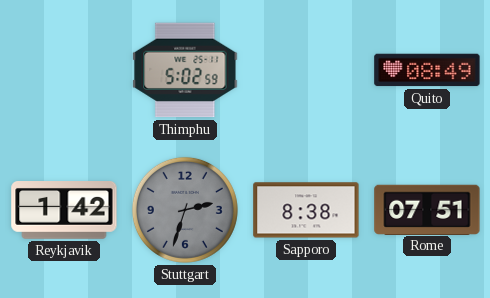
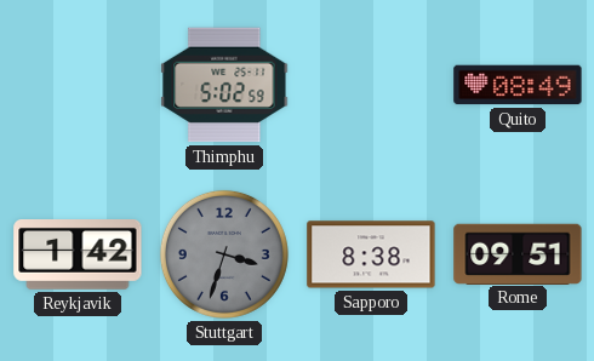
Stuttgart: 2:33 -> 3:33
Rome: 07:51 -> 09:51
